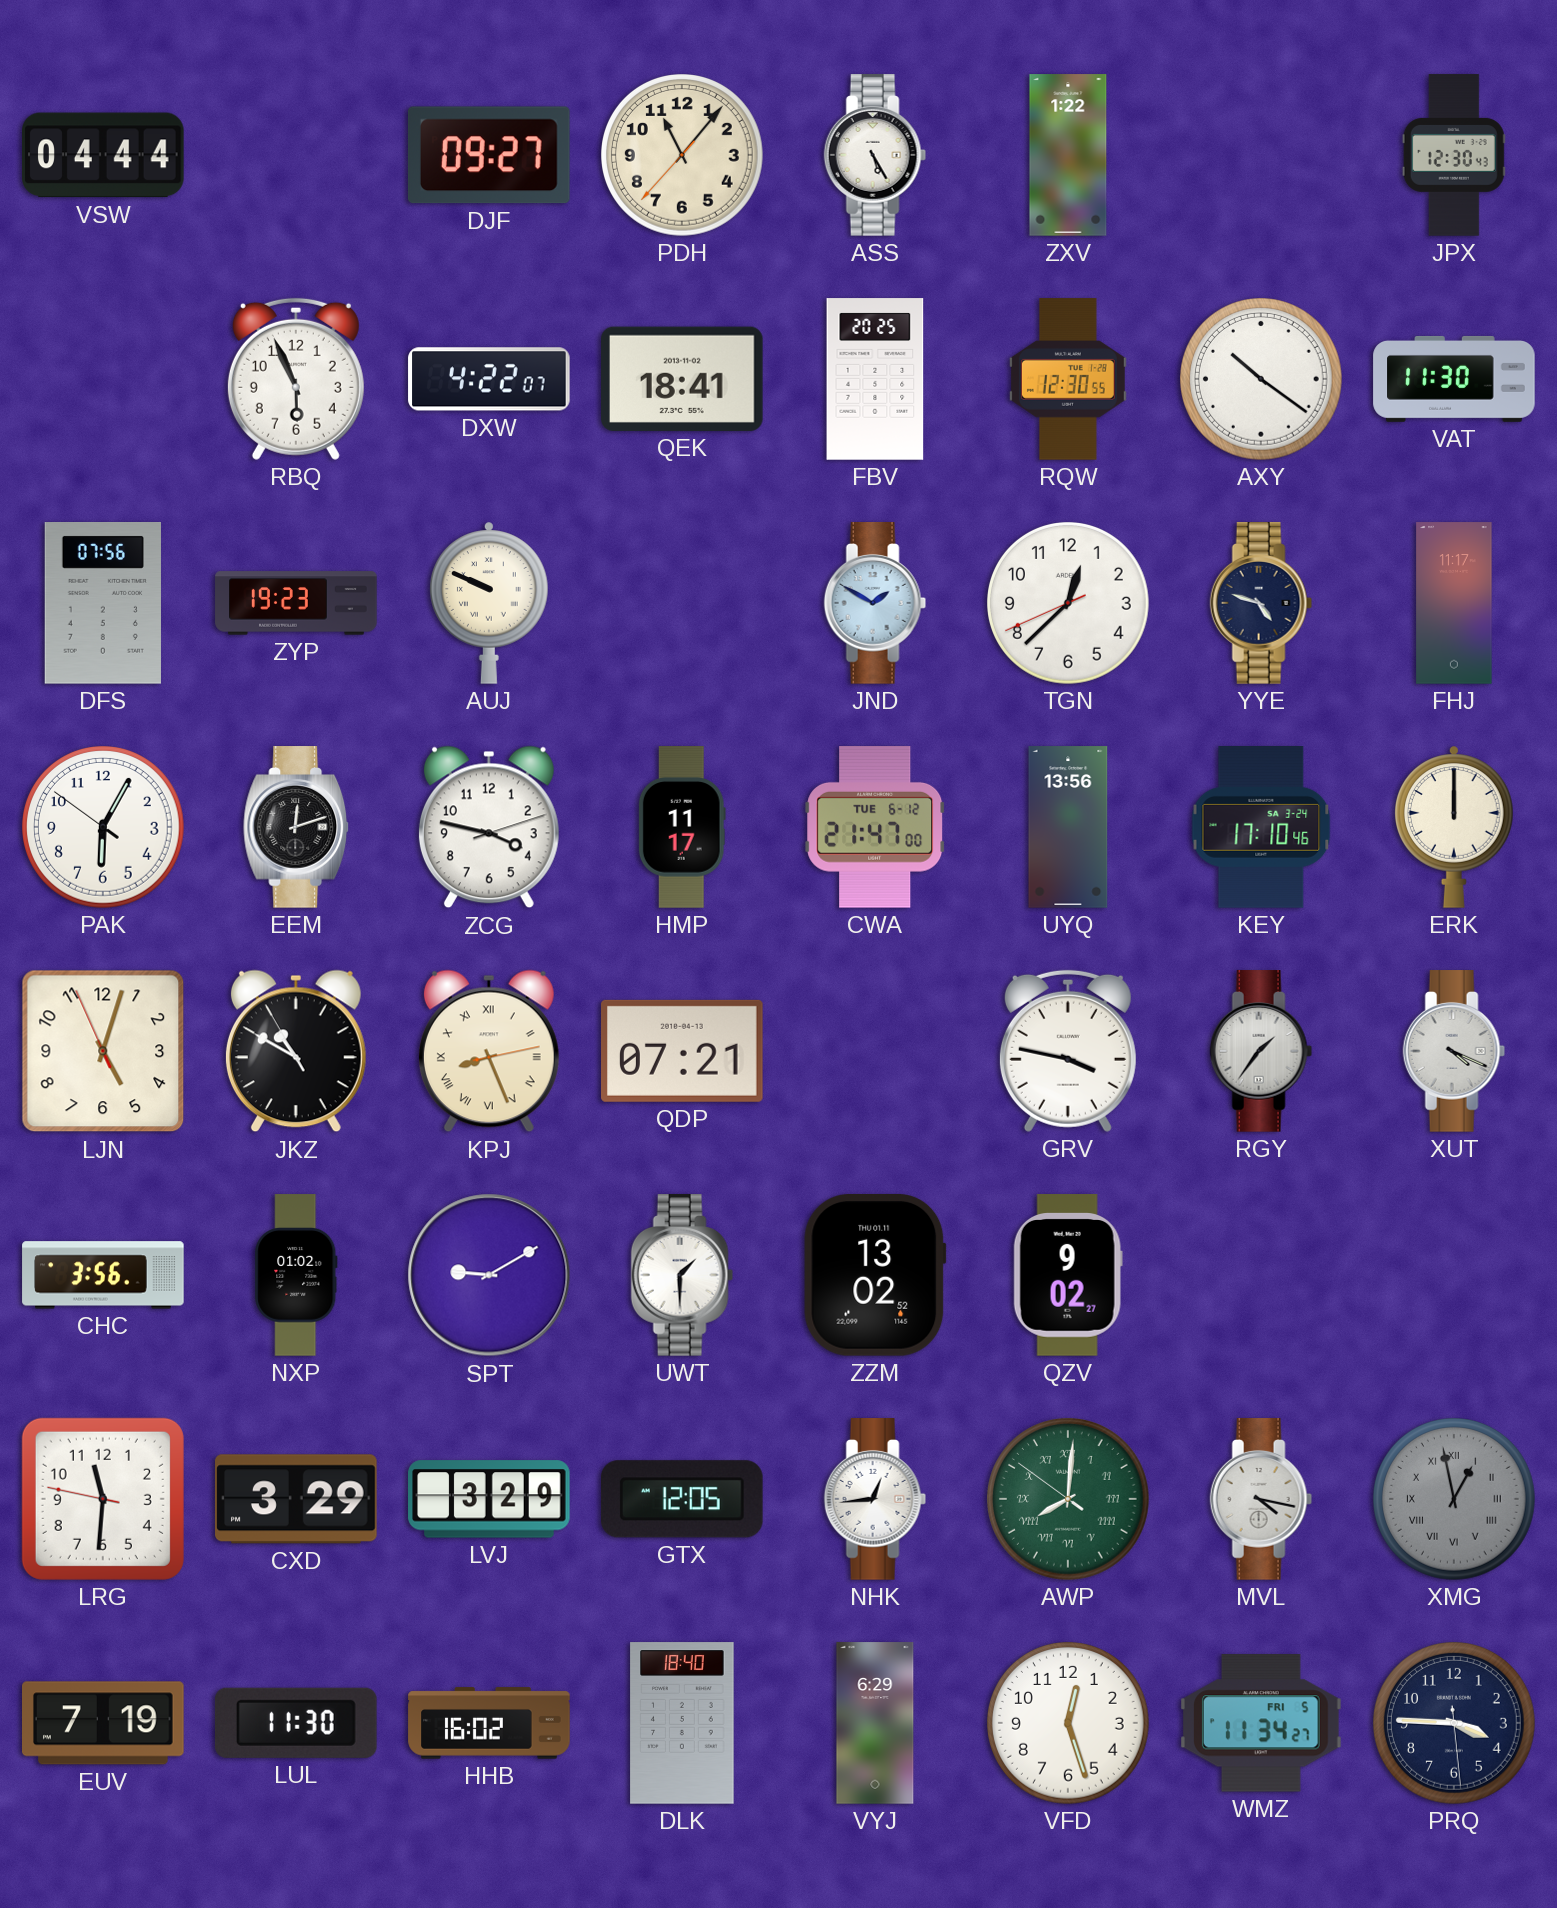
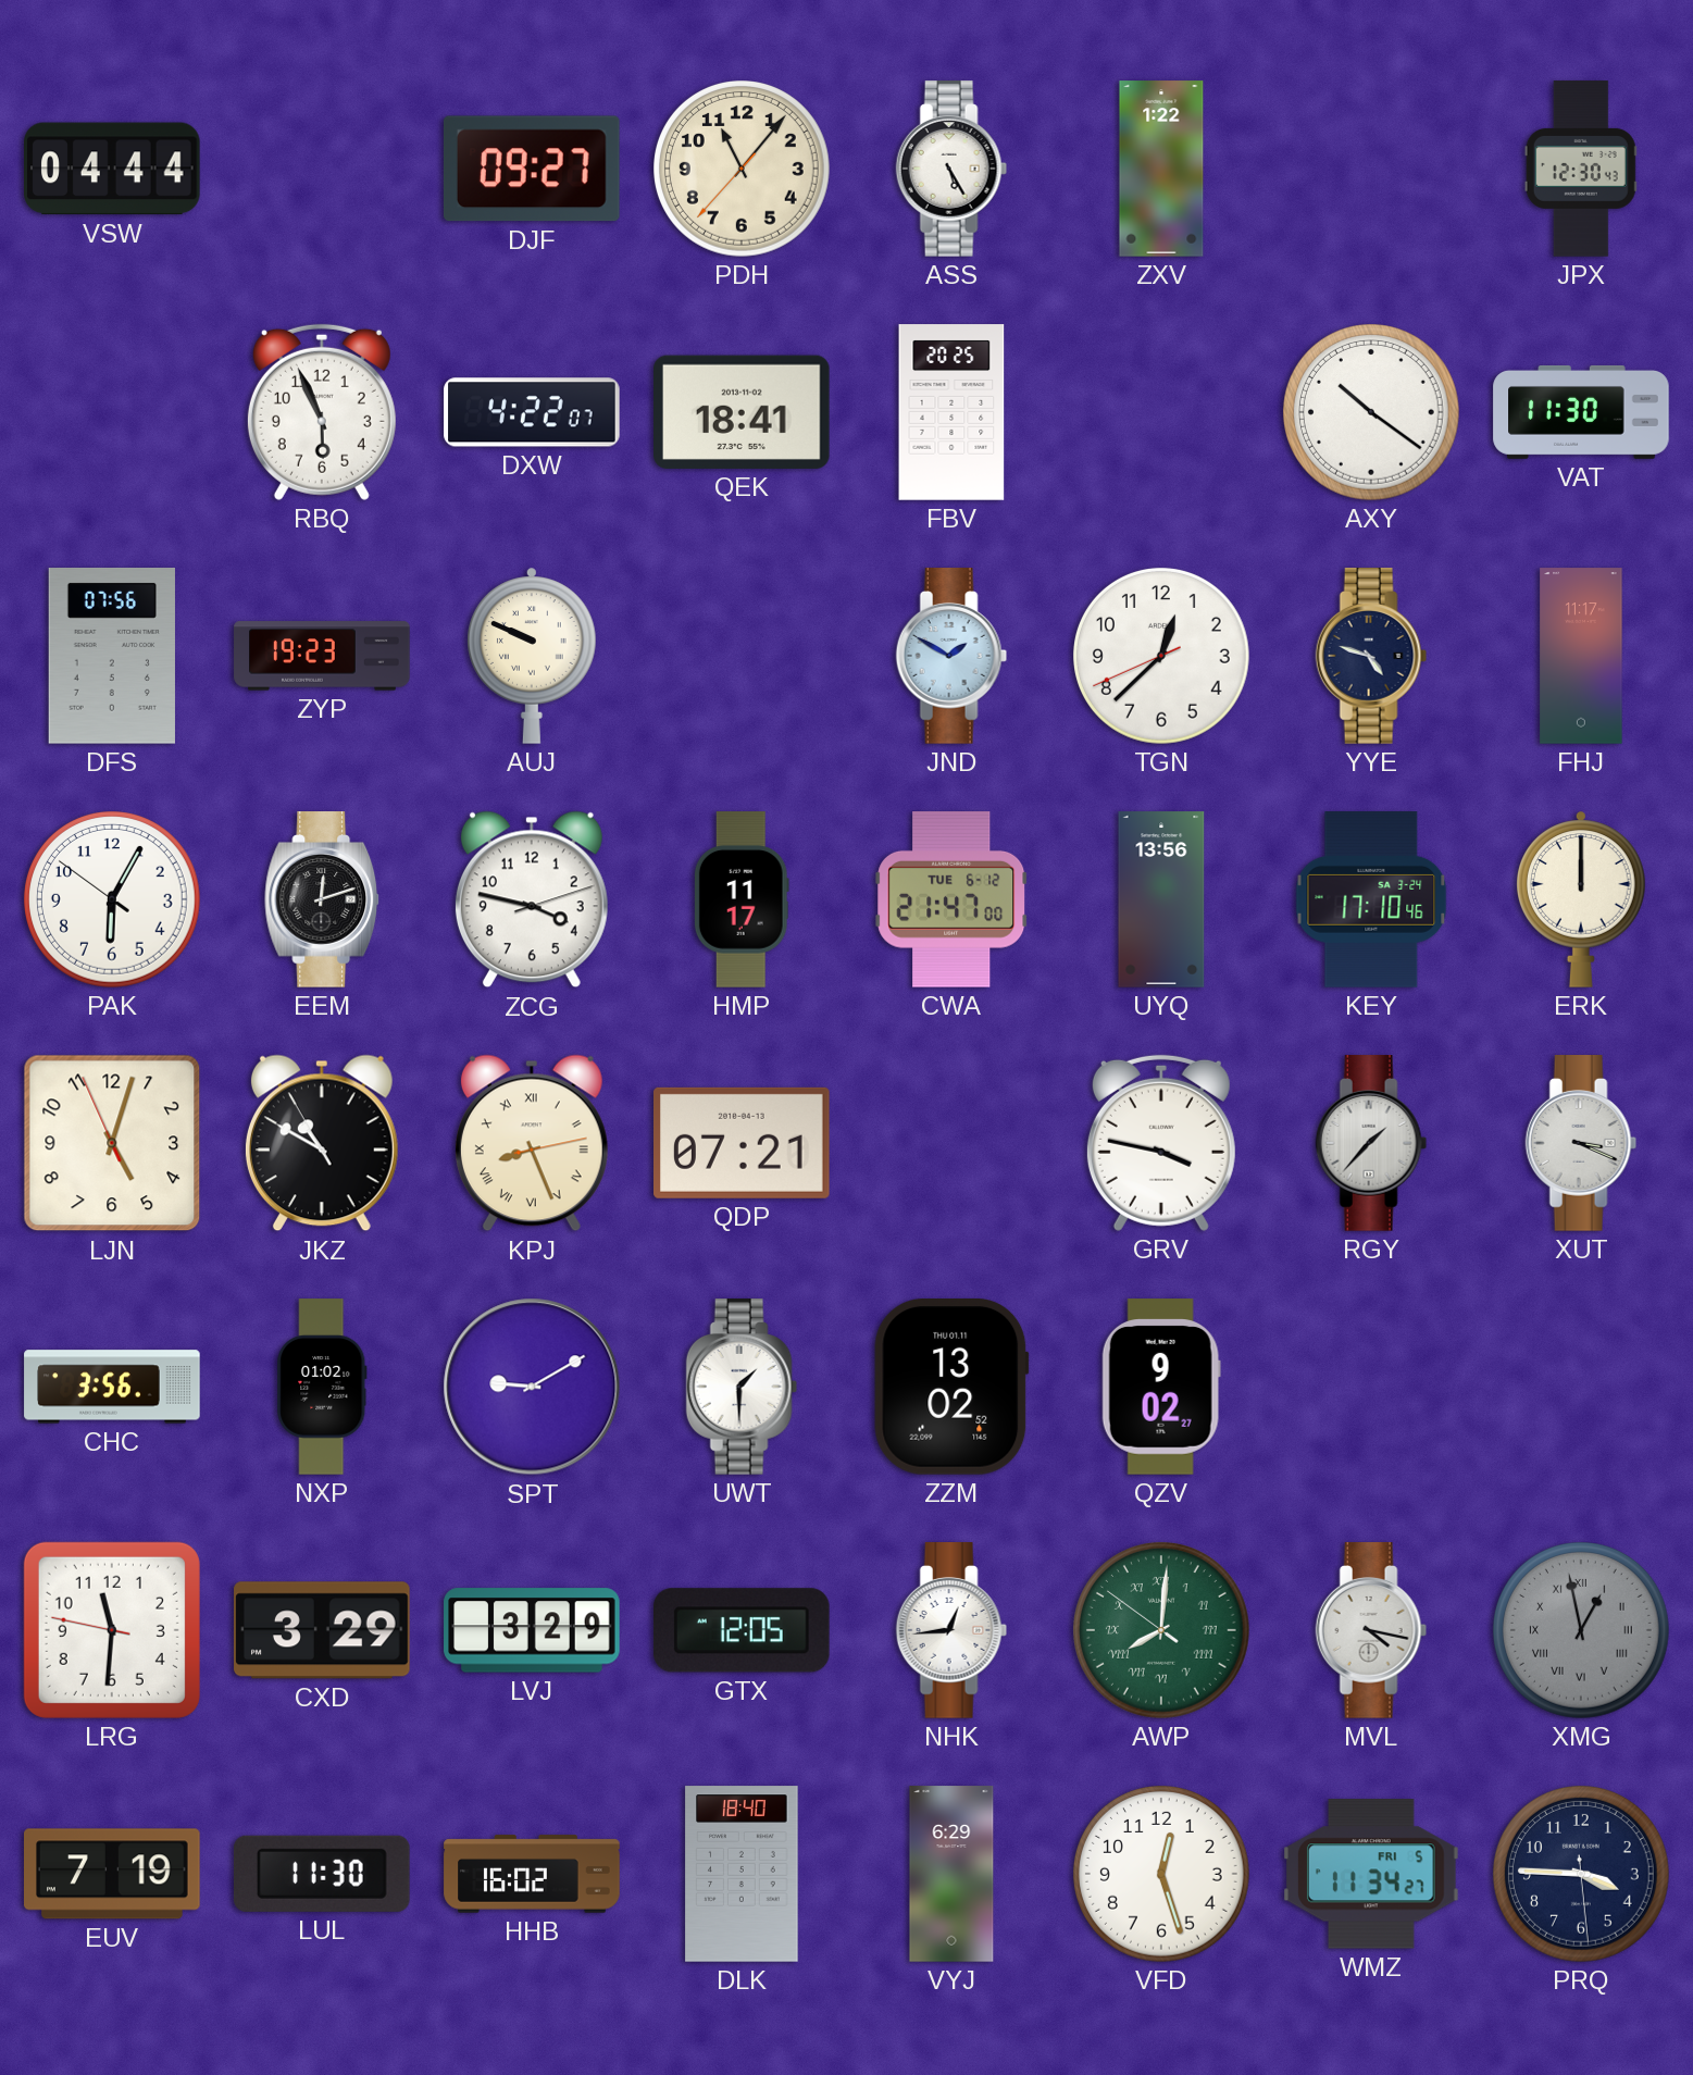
RQW: 12:30 -> none
RGY: 1:36 -> 1:37
XUT: 4:19 -> 3:19
